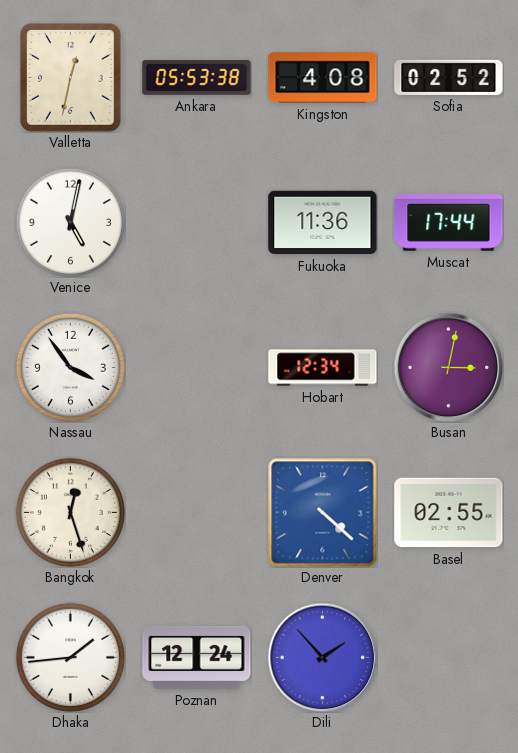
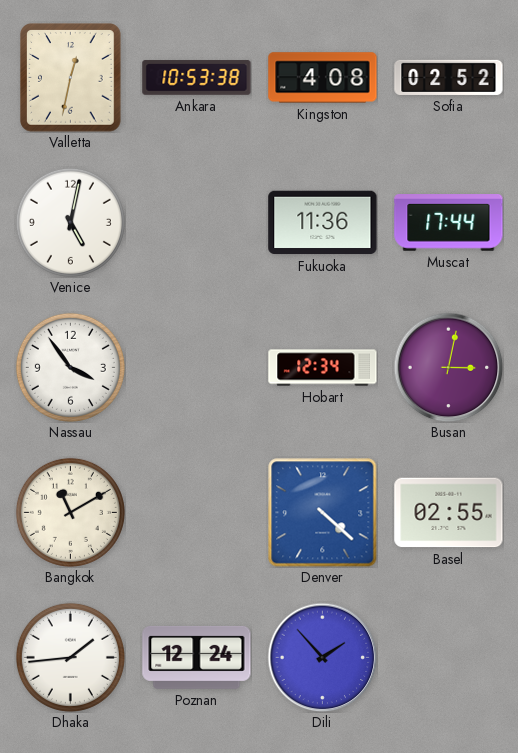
Ankara: 05:53 -> 10:53
Bangkok: 12:27 -> 11:10
